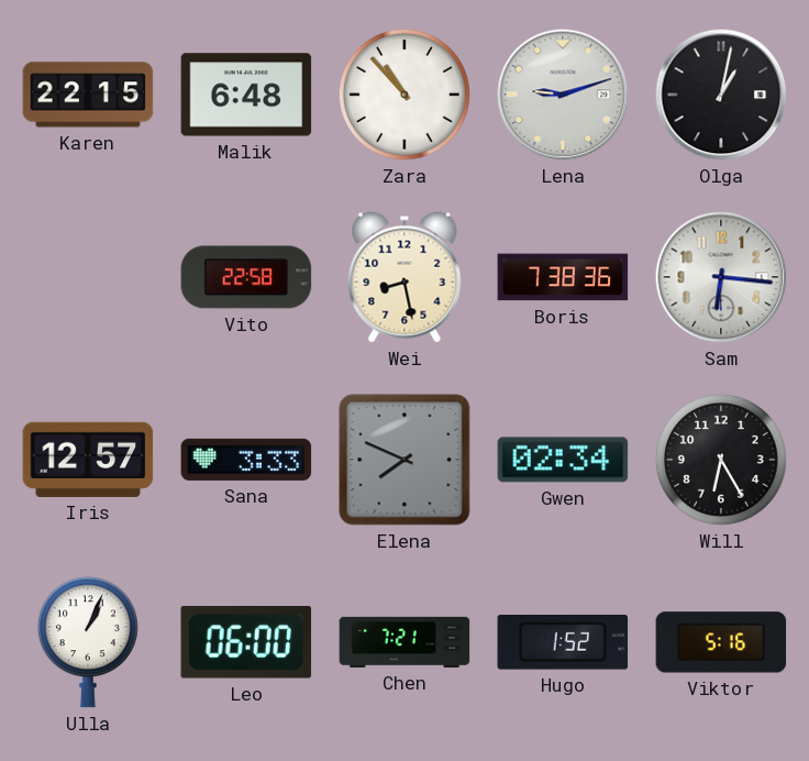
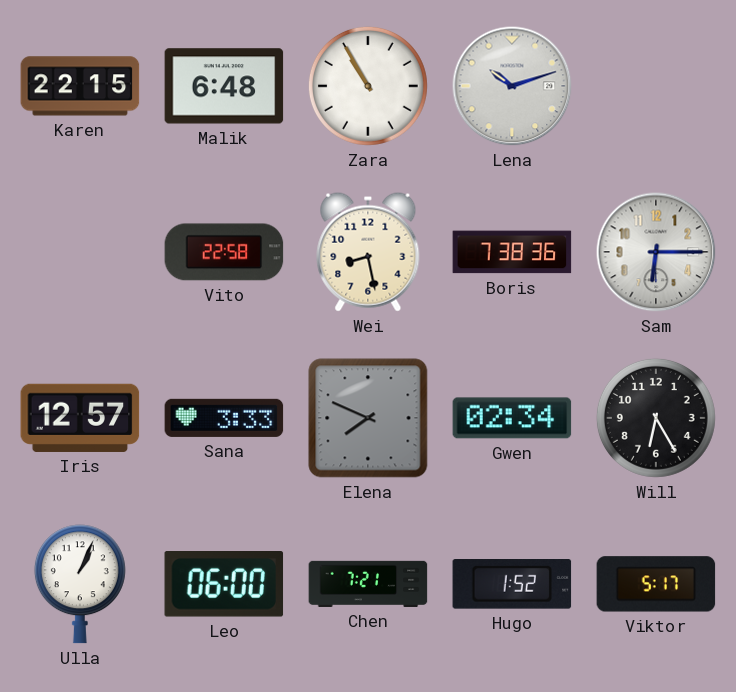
Zara: 10:53 -> 10:55
Lena: 9:12 -> 10:12
Olga: 1:02 -> none
Sam: 6:16 -> 6:15
Viktor: 5:16 -> 5:17
